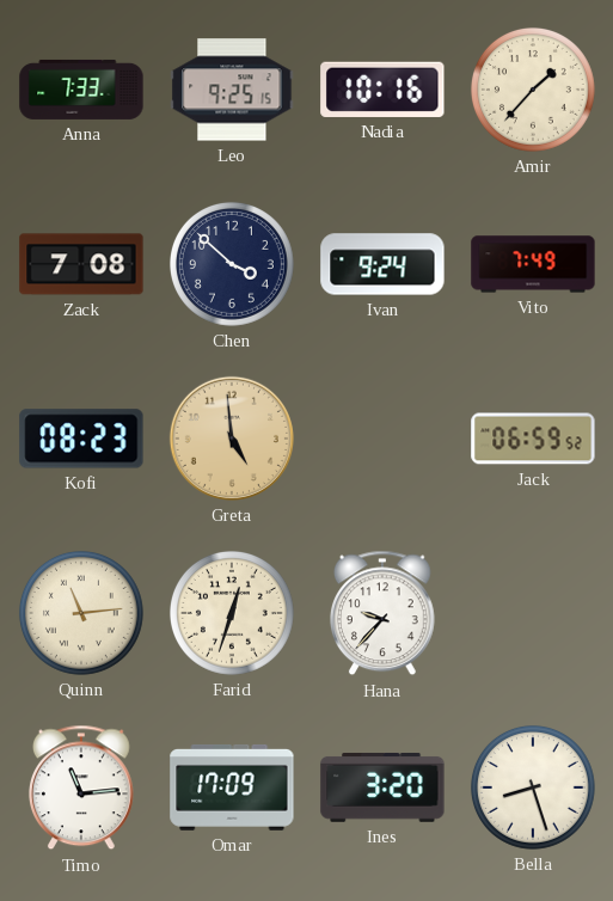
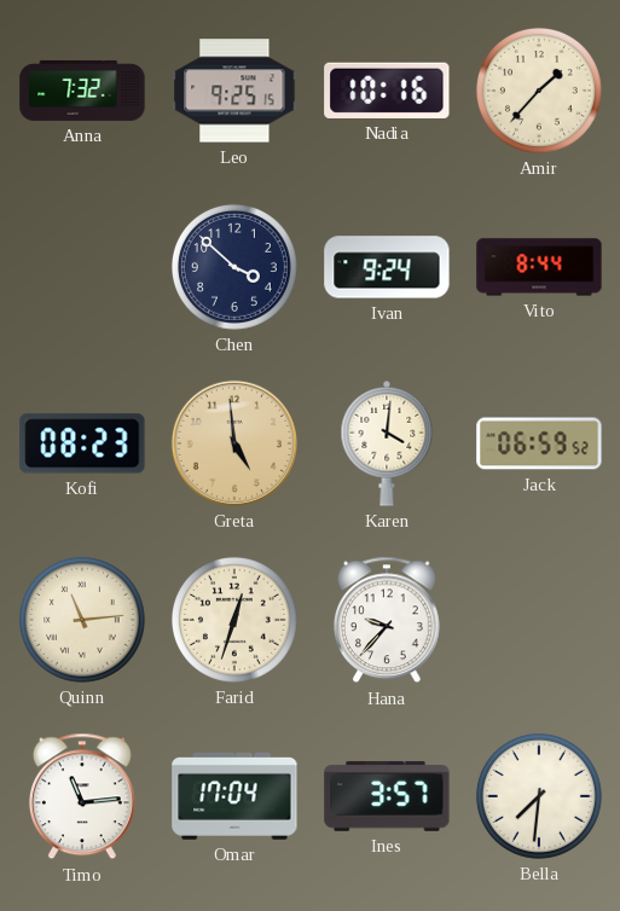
Anna: 7:33 -> 7:32
Zack: 7:08 -> none
Vito: 7:49 -> 8:44
Karen: none -> 4:01
Omar: 17:09 -> 17:04
Ines: 3:20 -> 3:57
Bella: 8:27 -> 7:31
